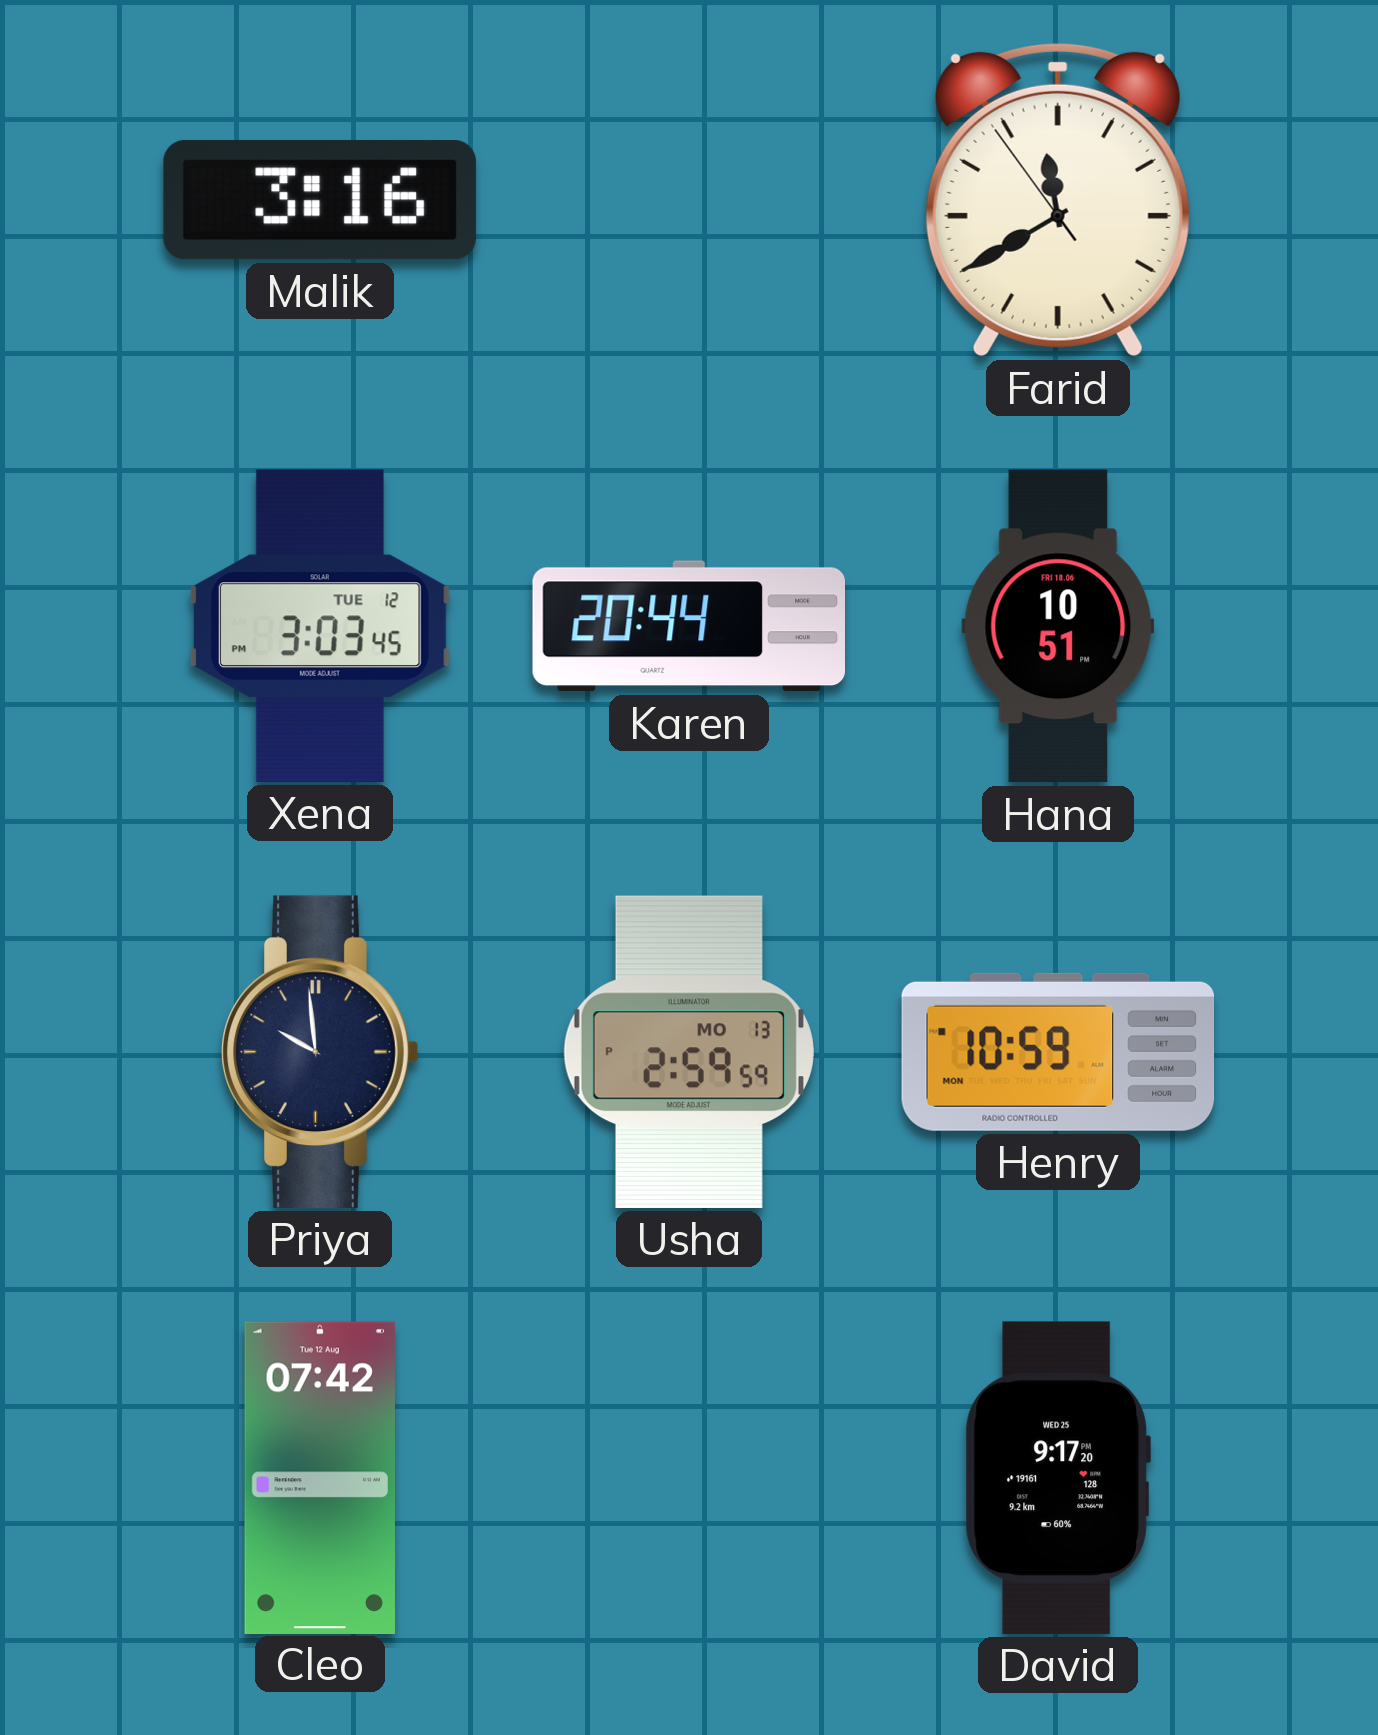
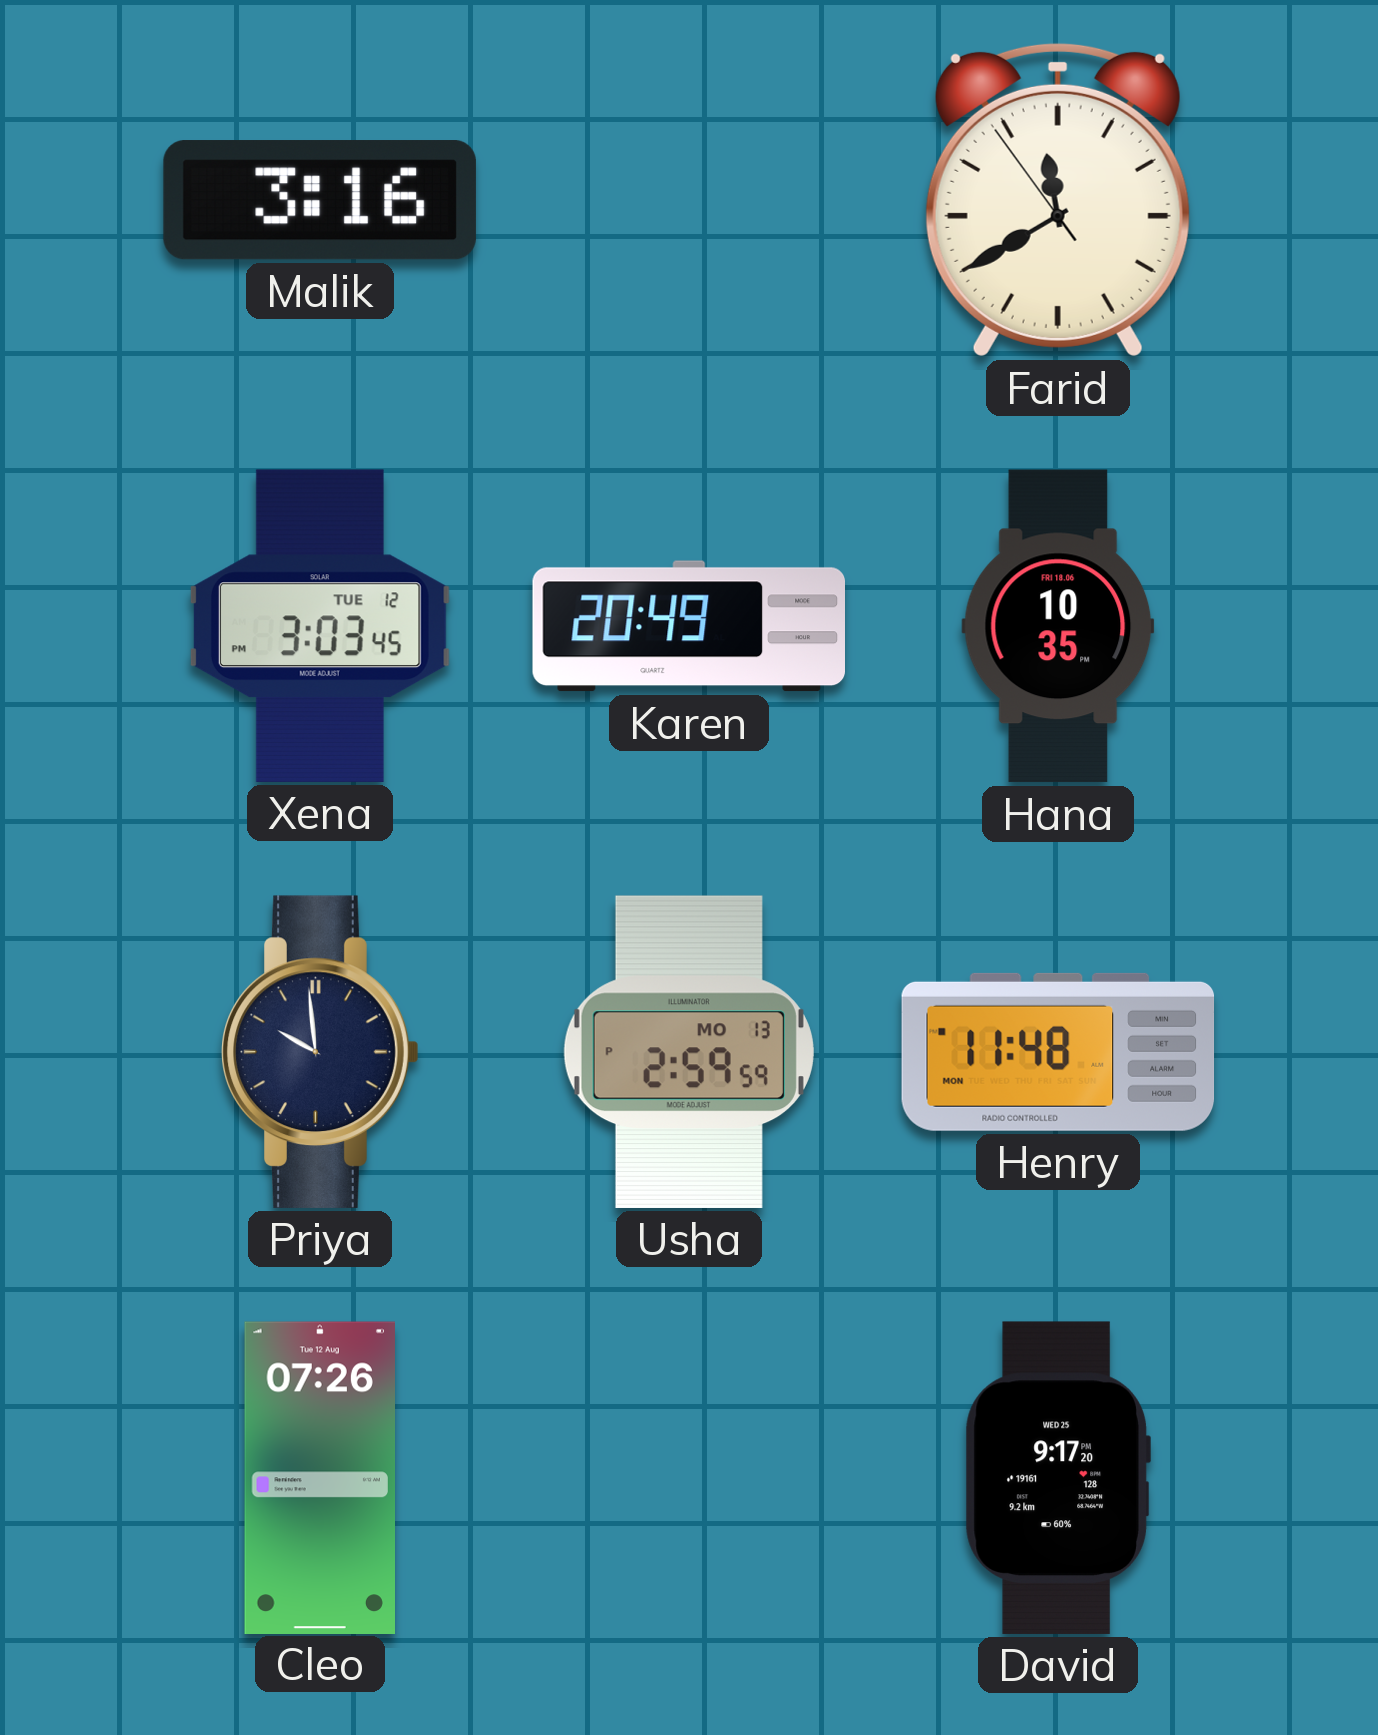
Karen: 20:44 -> 20:49
Hana: 10:51 -> 10:35
Henry: 10:59 -> 11:48
Cleo: 07:42 -> 07:26
